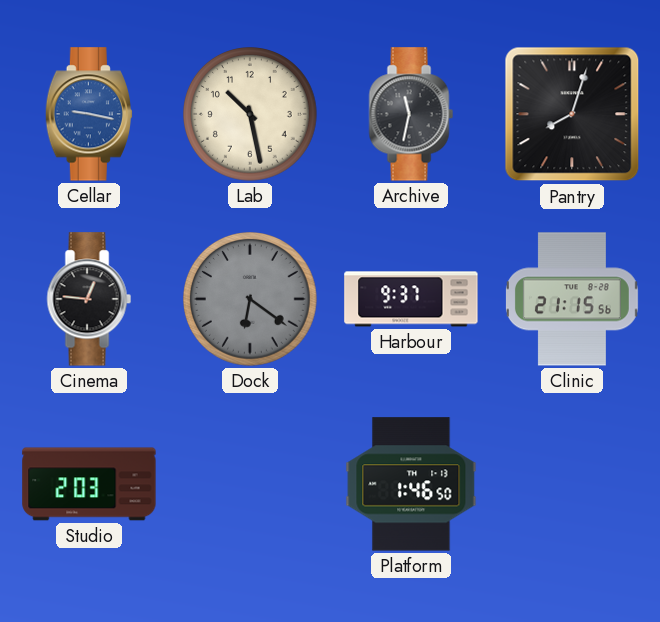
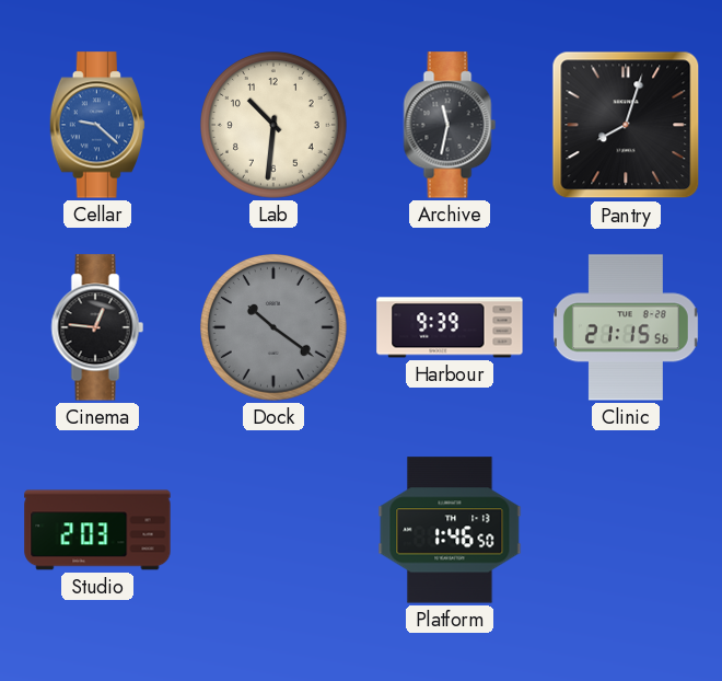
Cellar: 9:17 -> 9:22
Lab: 10:28 -> 10:31
Dock: 6:21 -> 10:21
Harbour: 9:37 -> 9:39
